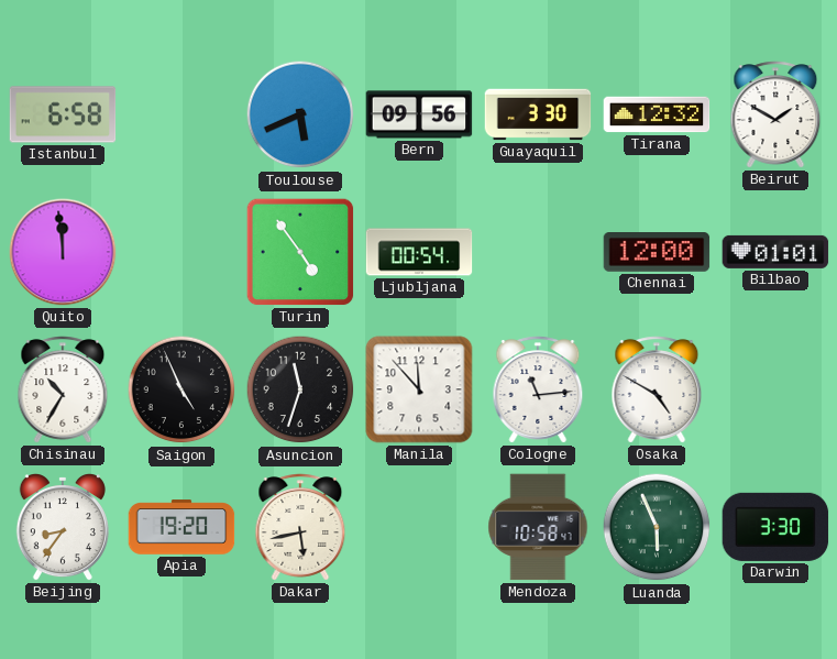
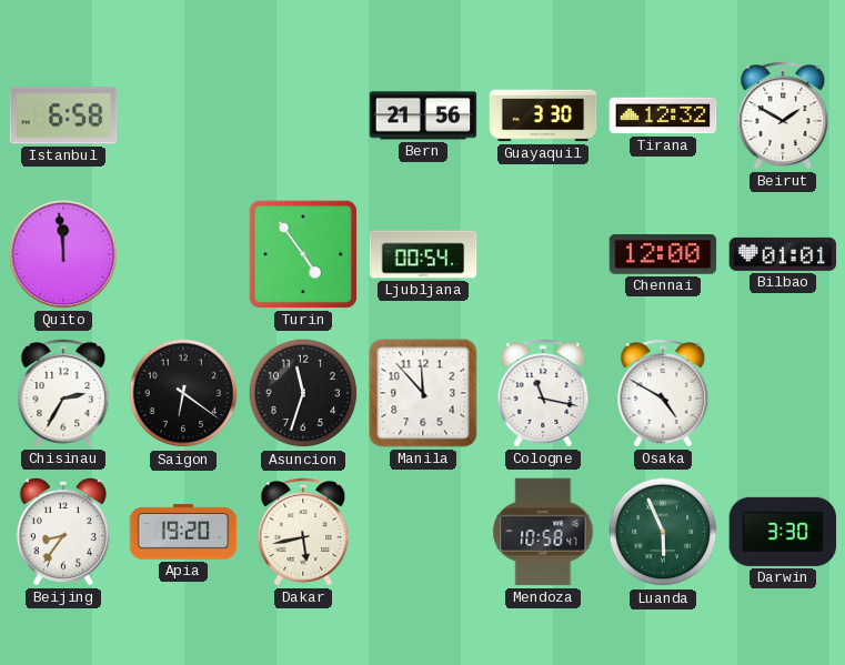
Toulouse: 5:41 -> none
Bern: 09:56 -> 21:56
Chisinau: 10:35 -> 2:35
Saigon: 4:56 -> 6:21
Cologne: 11:14 -> 11:17
